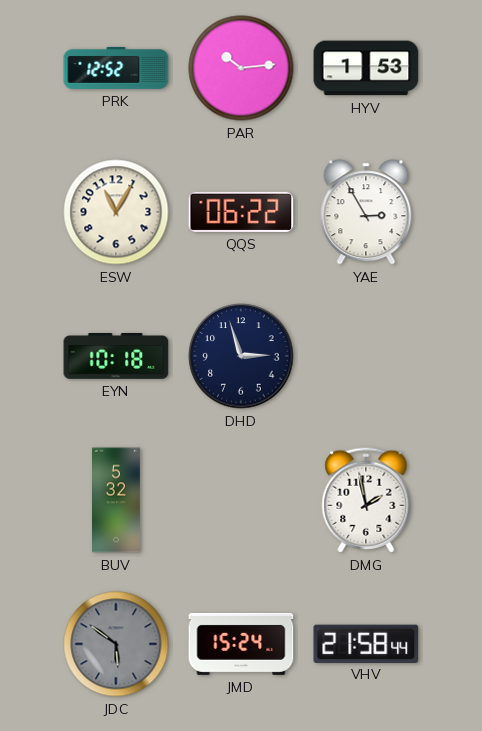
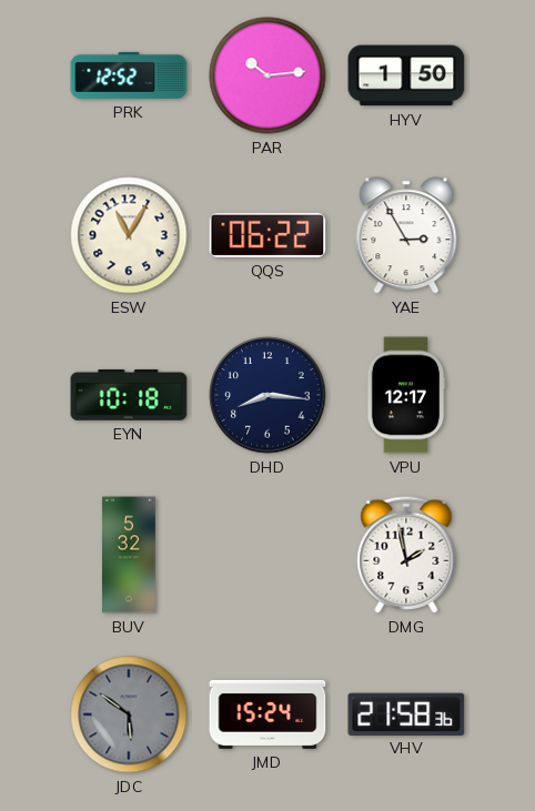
HYV: 1:53 -> 1:50
DHD: 2:57 -> 8:16
VPU: none -> 12:17
VHV: 21:58:44 -> 21:58:36
